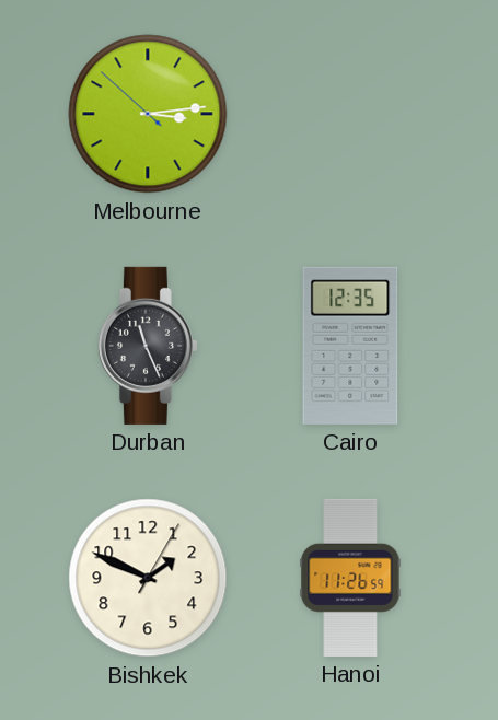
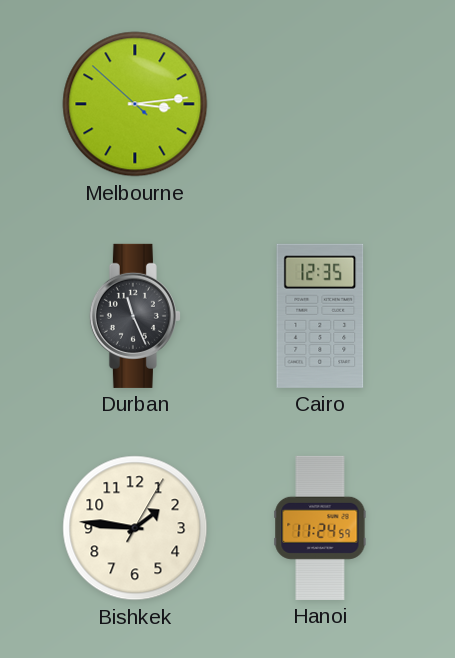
Bishkek: 1:49 -> 1:46
Hanoi: 11:26 -> 11:24
